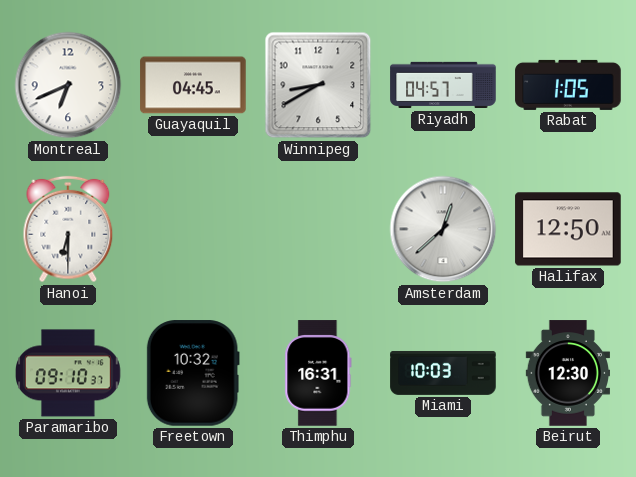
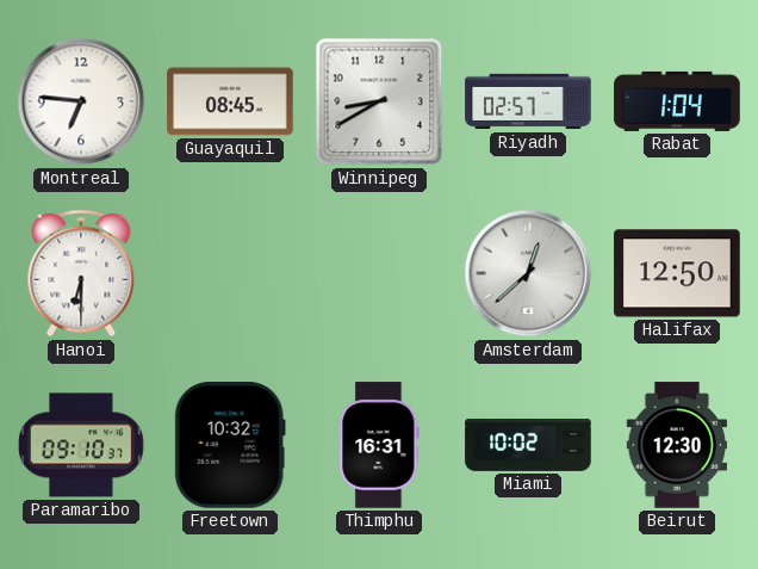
Montreal: 6:41 -> 6:46
Guayaquil: 04:45 -> 08:45
Riyadh: 04:57 -> 02:57
Rabat: 1:05 -> 1:04
Miami: 10:03 -> 10:02
